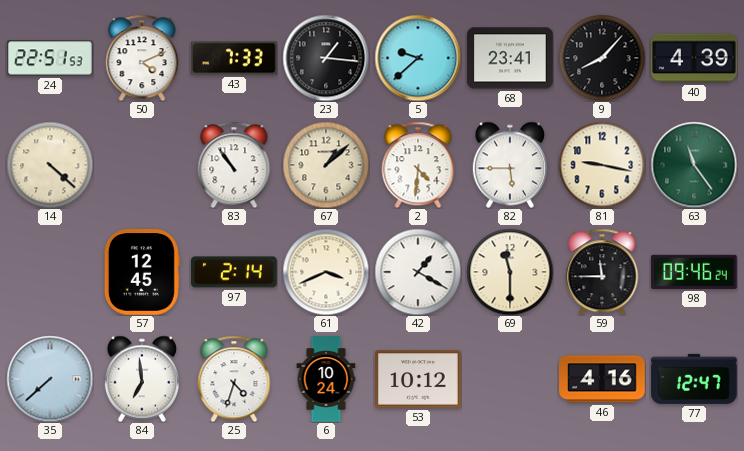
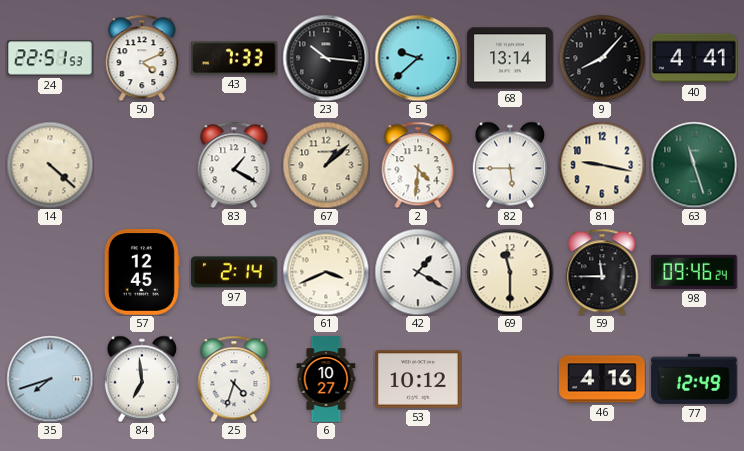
23: 1:16 -> 10:16
68: 23:41 -> 13:14
40: 4:39 -> 4:41
83: 10:54 -> 1:20
63: 11:24 -> 11:27
35: 7:38 -> 7:42
6: 10:24 -> 10:27
77: 12:47 -> 12:49
